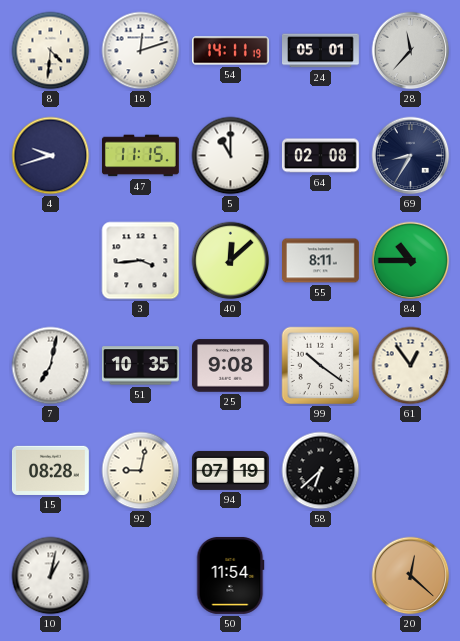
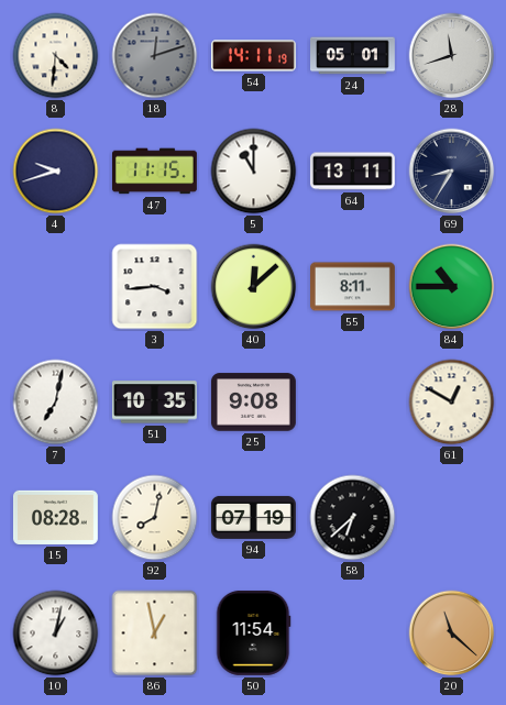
18 dial: white -> grey
28: 11:37 -> 11:42
64: 02:08 -> 13:11
99: 10:21 -> none
61: 12:54 -> 12:50
92: 9:02 -> 8:02
86: none -> 12:58
20: 12:22 -> 11:22
